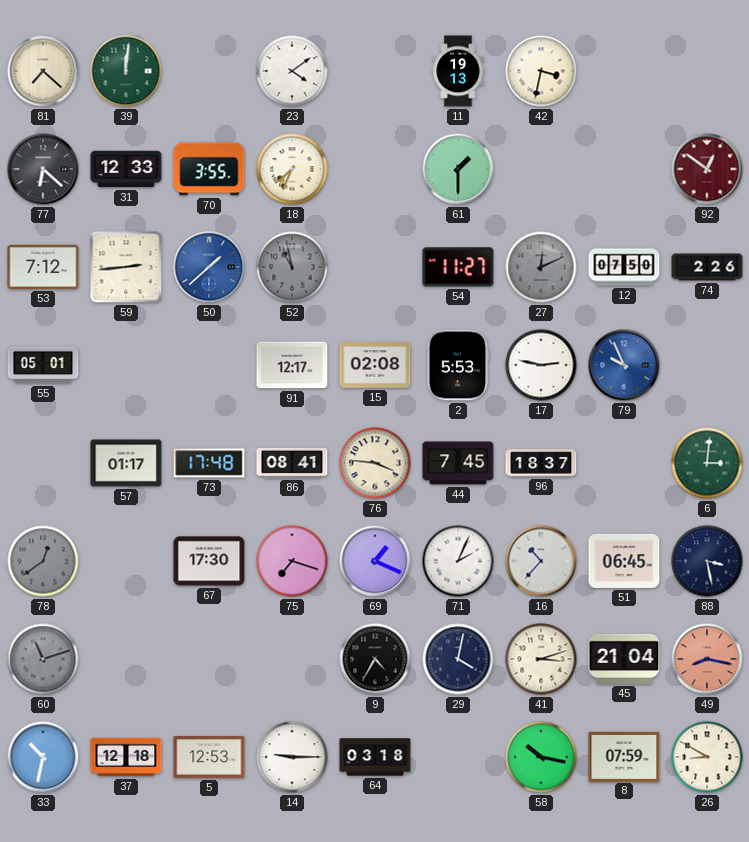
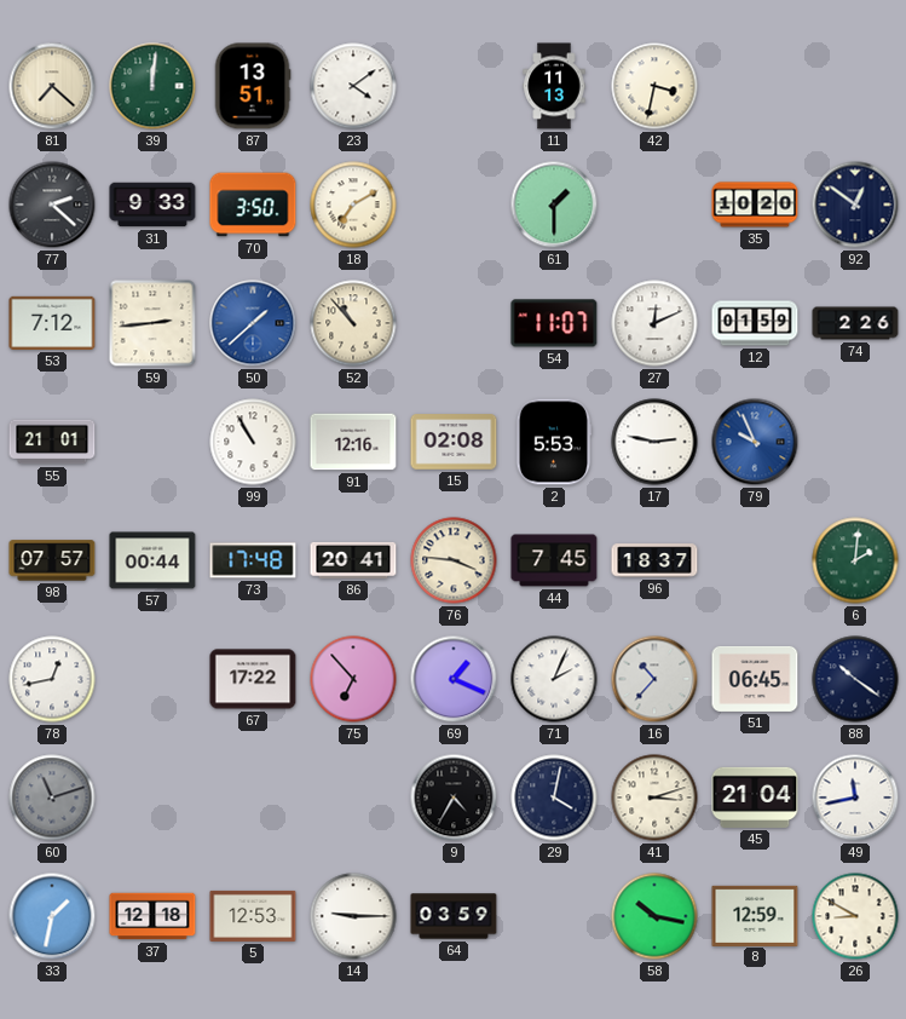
87: none -> 13:51
11: 19:13 -> 11:13
77: 6:22 -> 2:22
31: 12:33 -> 9:33
70: 3:55 -> 3:50
18: 7:34 -> 7:10
35: none -> 10:20
92 dial: burgundy -> navy
52: 10:58 -> 10:53
52 dial: grey -> cream
54: 11:27 -> 11:07
27 dial: grey -> white
12: 07:50 -> 01:59
55: 05:01 -> 21:01
99: none -> 10:55
91: 12:17 -> 12:16
98: none -> 07:57
57: 01:17 -> 00:44
86: 08:41 -> 20:41
6: 3:01 -> 2:01
78: 12:39 -> 12:43
78 dial: grey -> white
67: 17:30 -> 17:22
75: 7:18 -> 6:53
88: 3:28 -> 10:21
49: 8:17 -> 11:43
49 dial: salmon -> white
33: 10:32 -> 1:32
64: 03:18 -> 03:59
8: 07:59 -> 12:59
